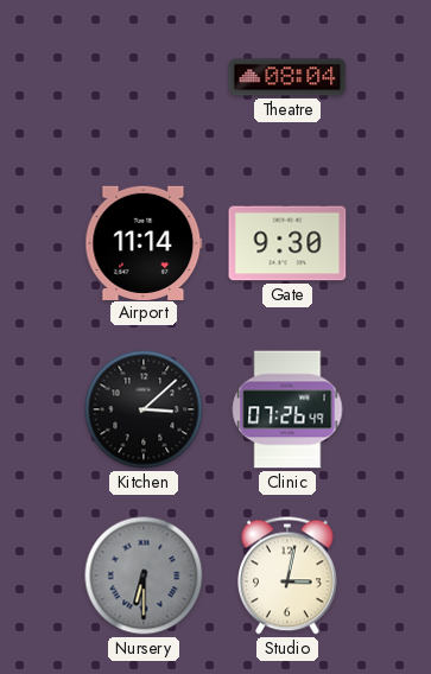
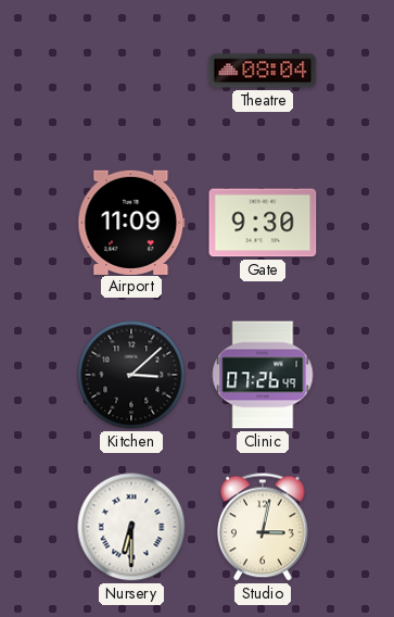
Airport: 11:14 -> 11:09
Nursery dial: grey -> white
